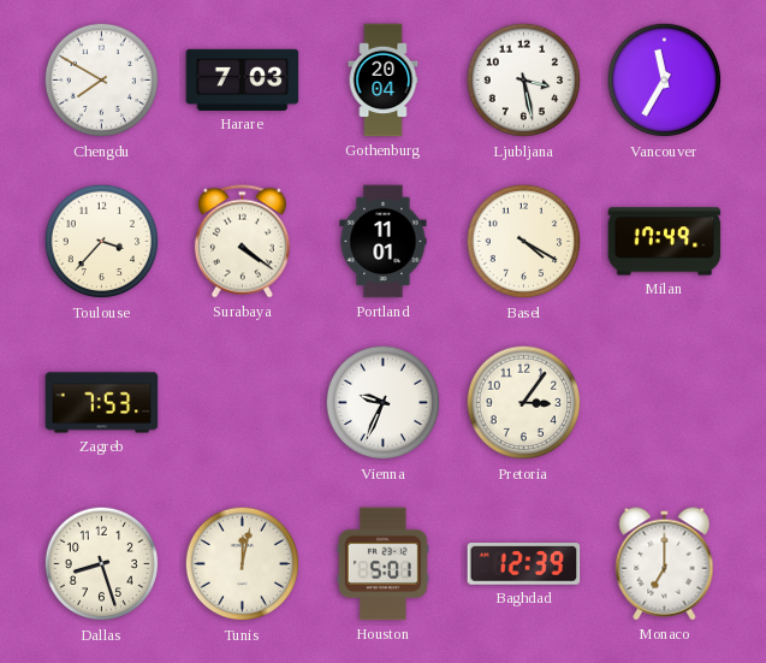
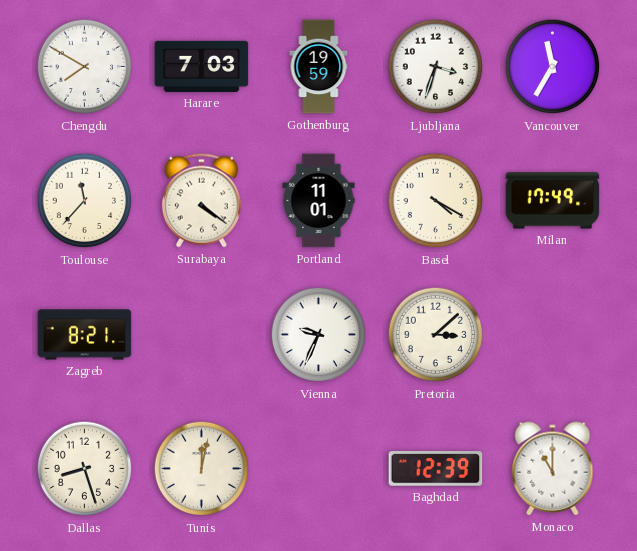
Gothenburg: 20:04 -> 19:59
Ljubljana: 3:28 -> 3:33
Toulouse: 3:37 -> 11:37
Zagreb: 7:53 -> 8:21
Pretoria: 3:06 -> 3:08
Houston: 5:01 -> none
Monaco: 7:00 -> 11:00
